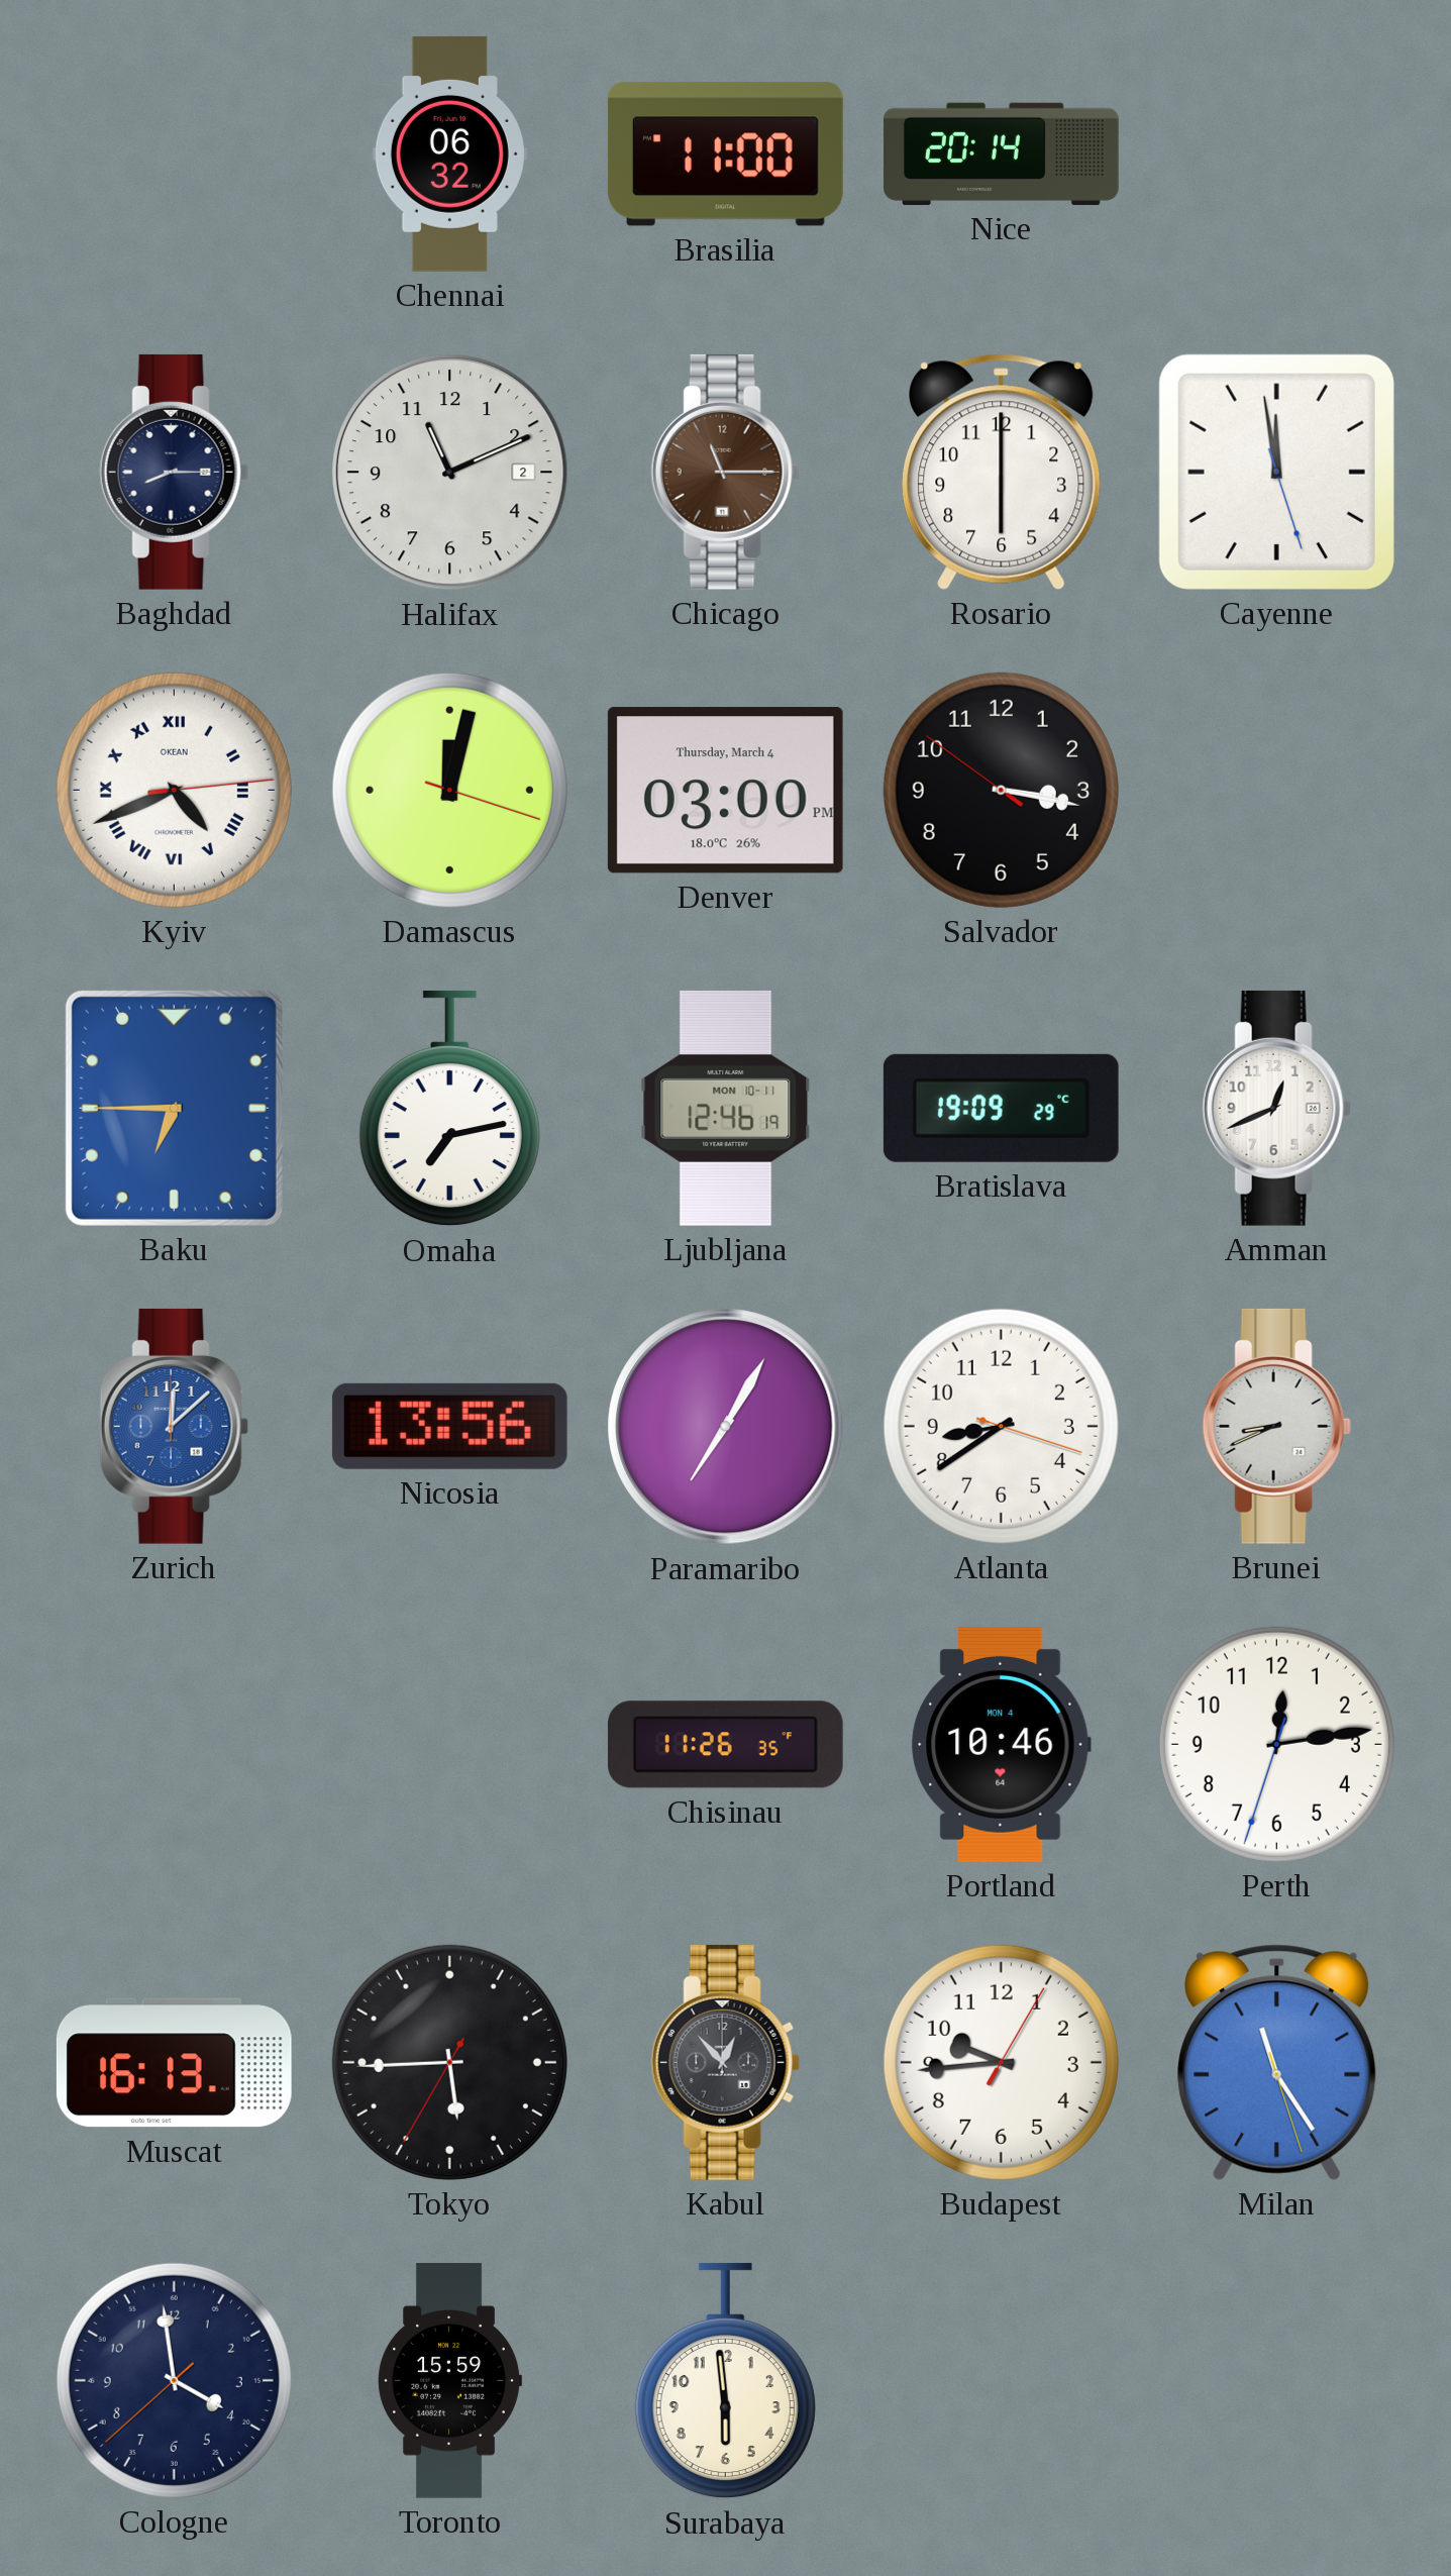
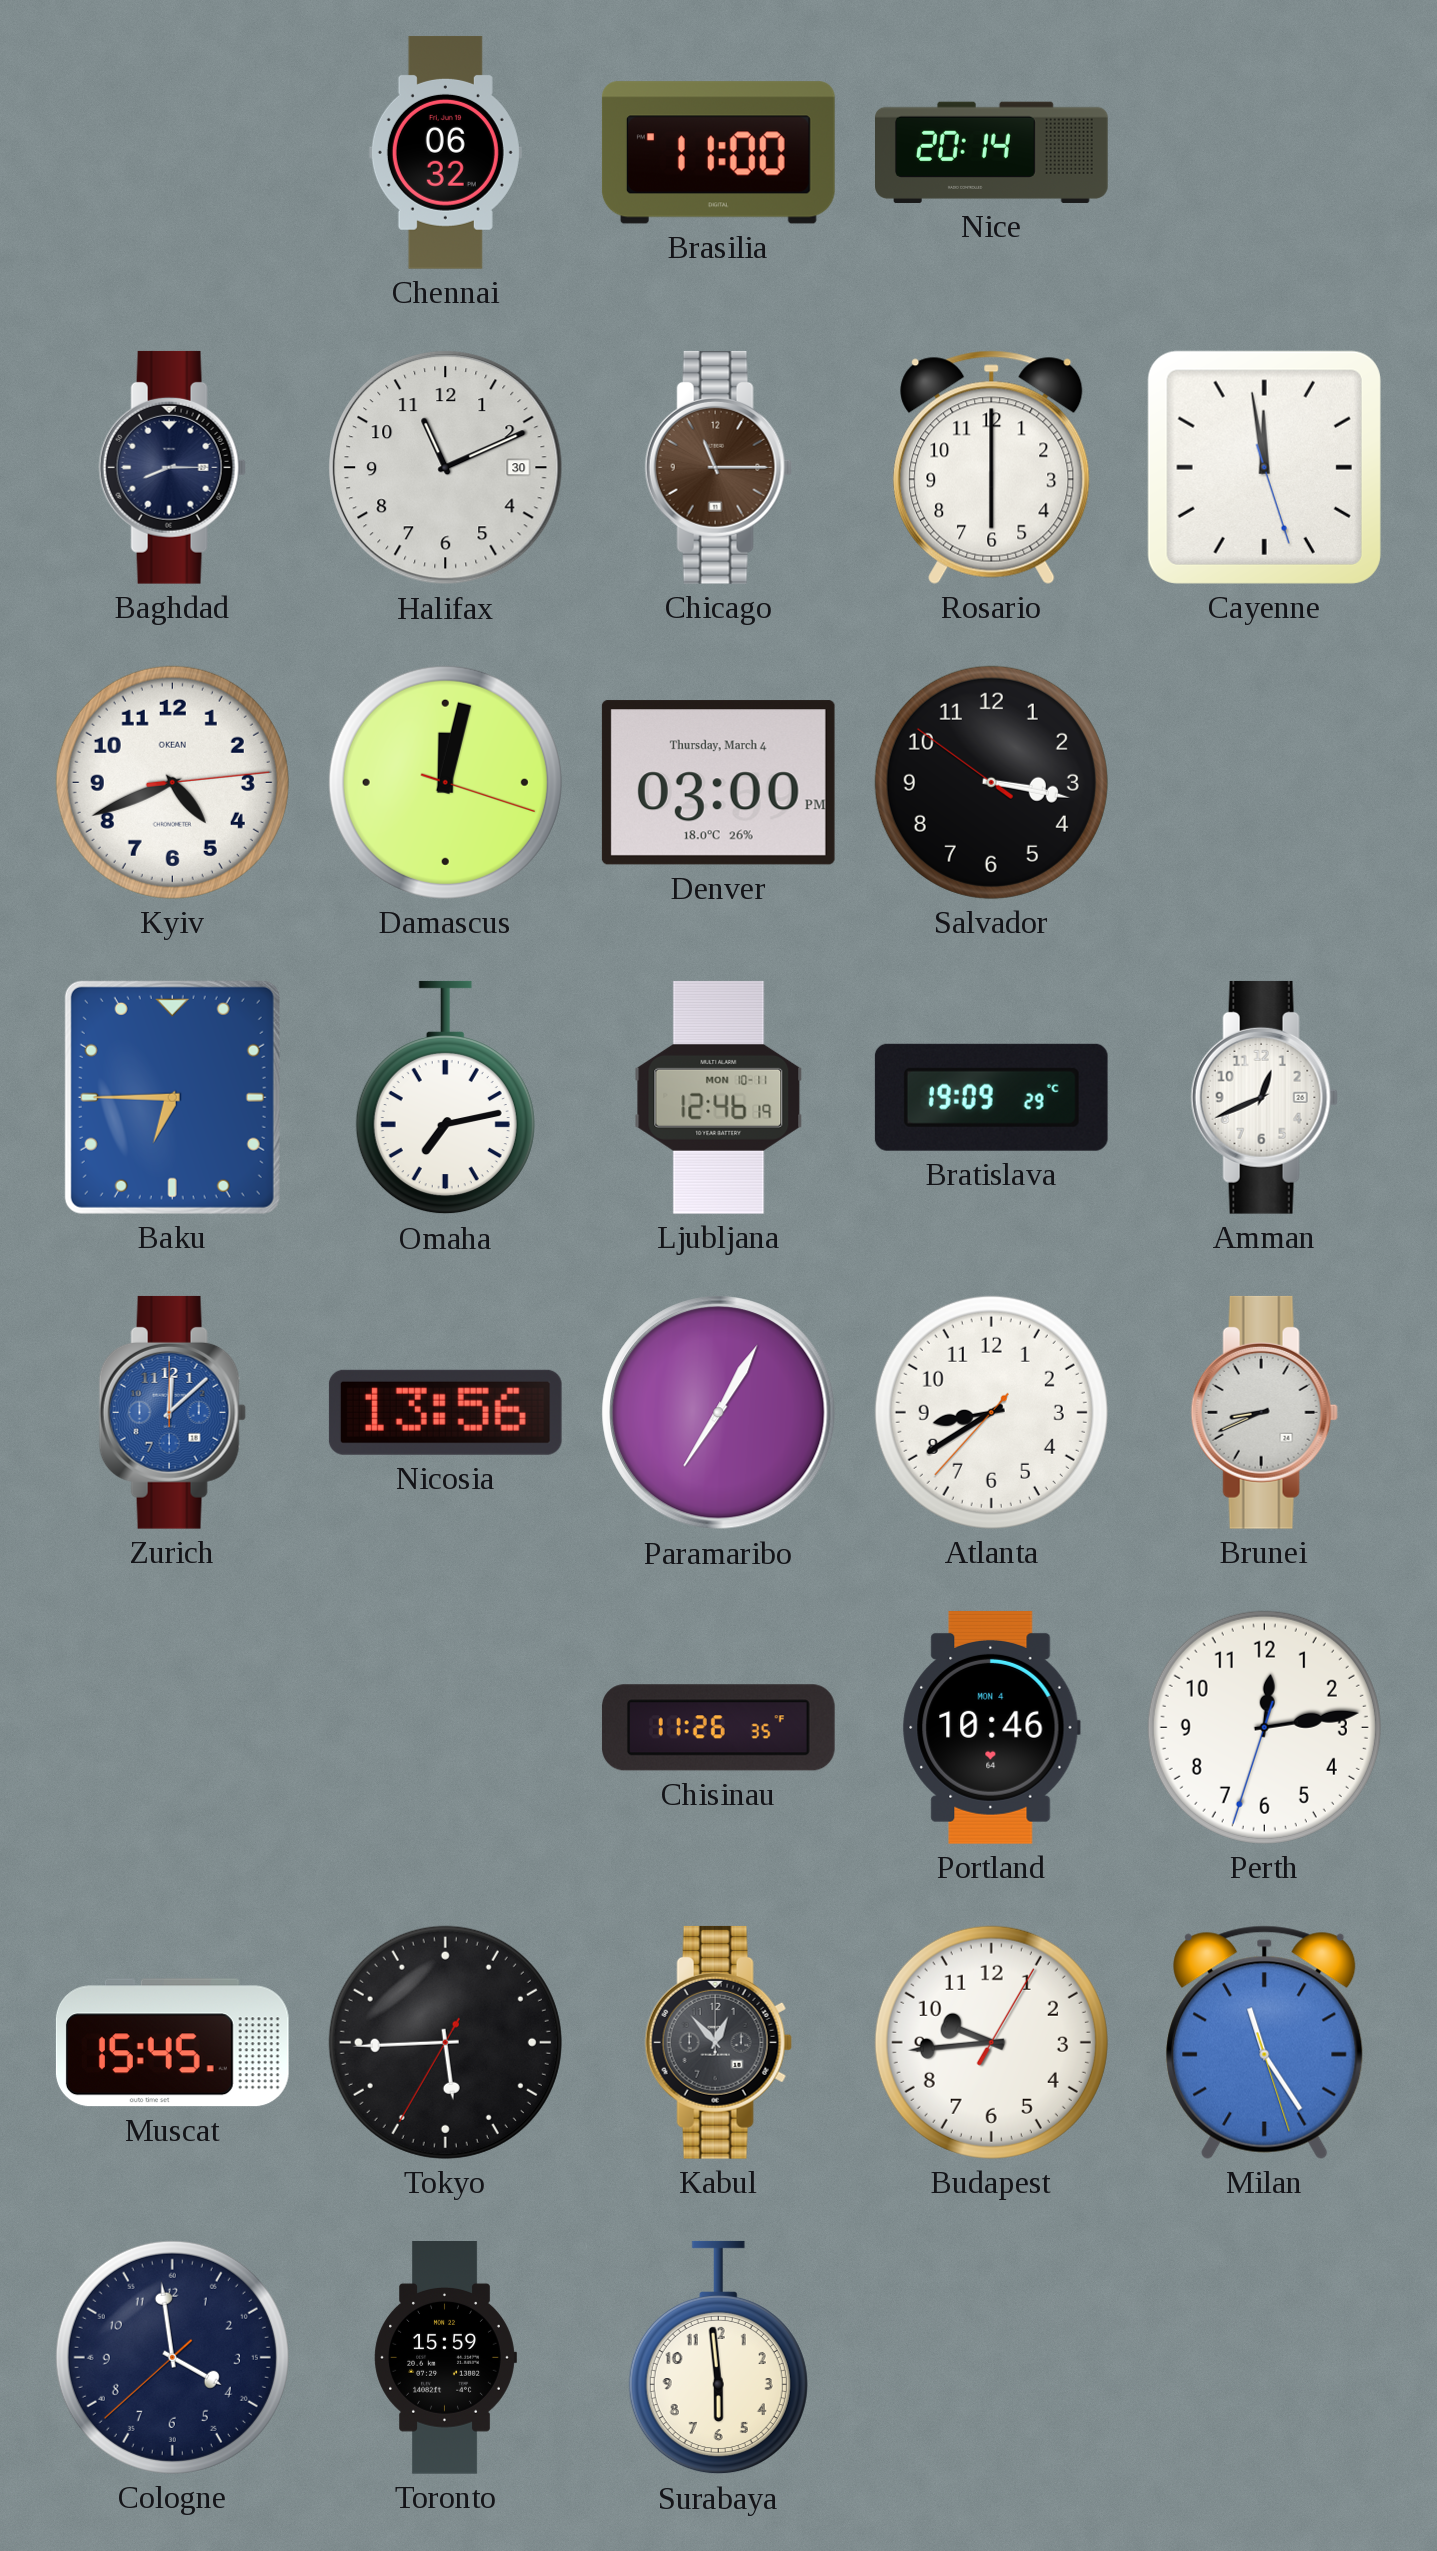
Halifax date: 2 -> 30
Kyiv numerals: Roman -> Arabic
Atlanta: 8:39:18 -> 8:39:37
Muscat: 16:13 -> 15:45
